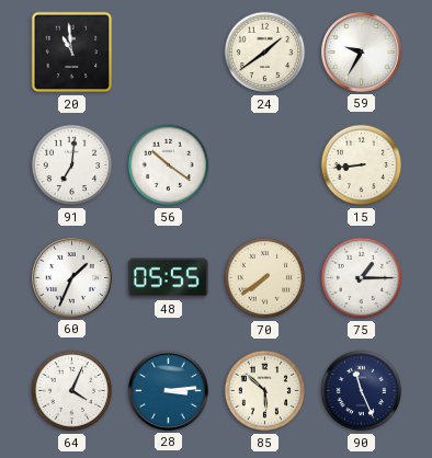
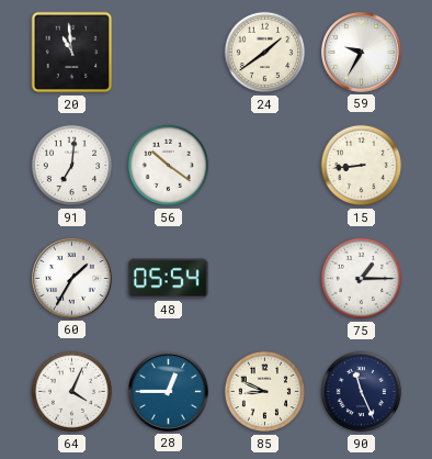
60: 1:34 -> 1:35
48: 05:55 -> 05:54
70: 7:39 -> none
28: 3:14 -> 12:45
85: 5:52 -> 8:49
